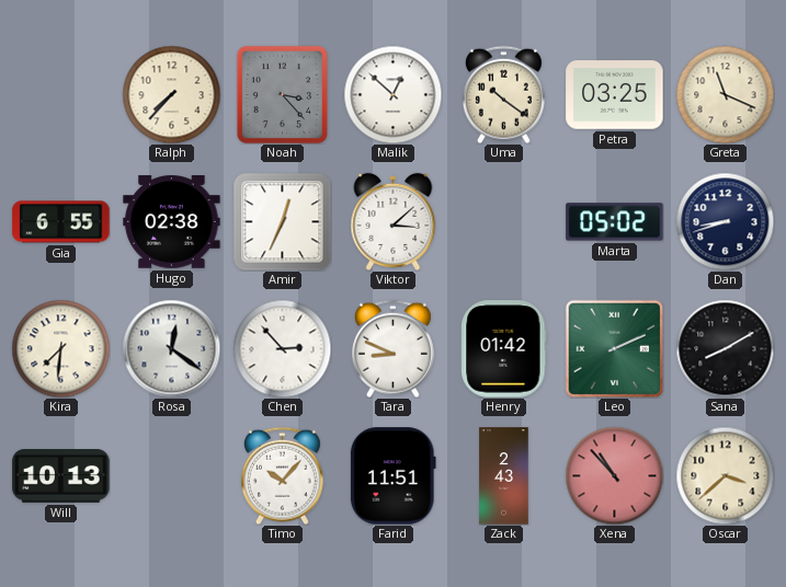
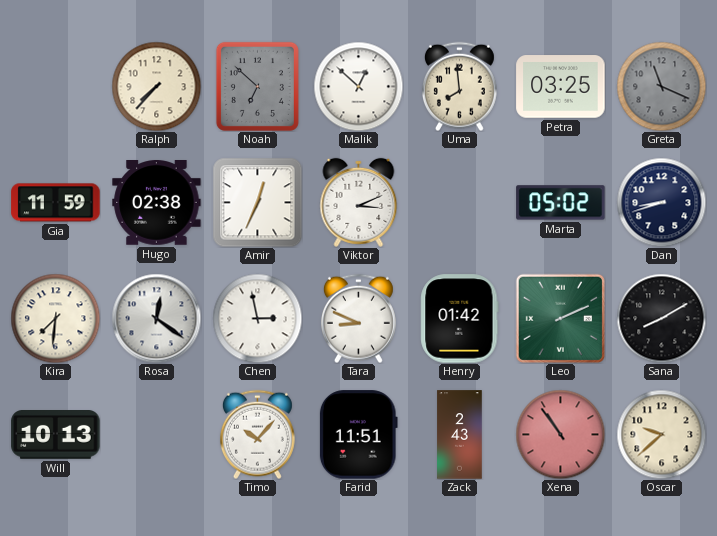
Noah: 3:23 -> 6:52
Uma: 10:21 -> 7:59
Greta dial: cream -> grey
Gia: 6:55 -> 11:59
Viktor: 3:08 -> 3:11
Chen: 2:53 -> 2:58
Xena: 10:53 -> 10:54
Oscar: 3:38 -> 9:38
